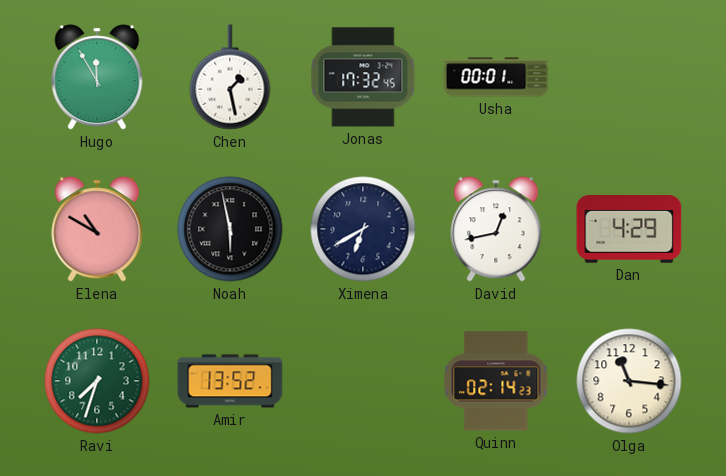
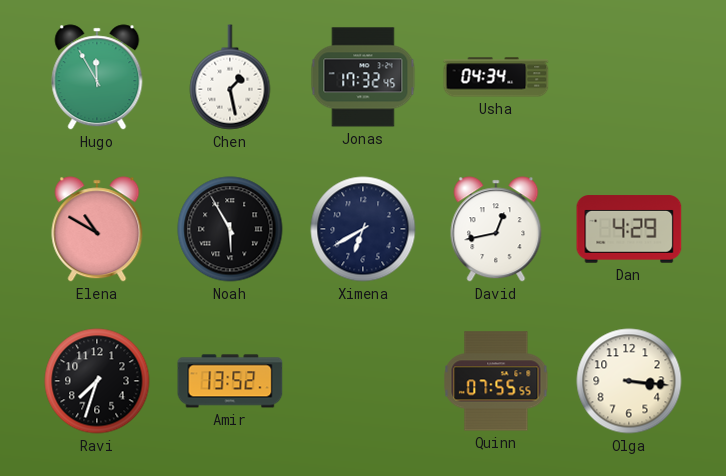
Usha: 00:01 -> 04:34
Noah: 5:58 -> 5:55
Ravi dial: green -> black
Quinn: 02:14 -> 07:55
Olga: 11:16 -> 3:16
